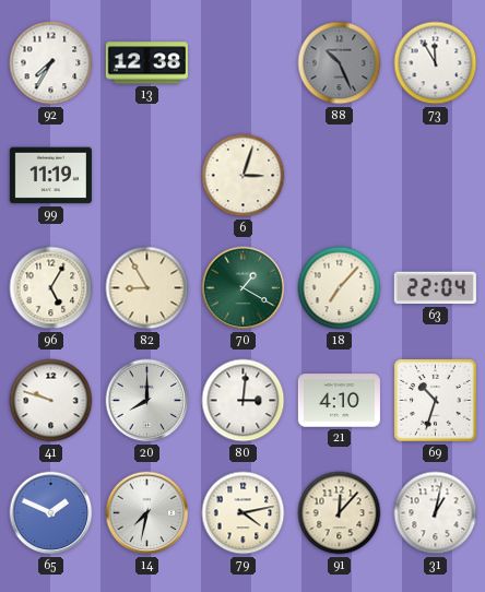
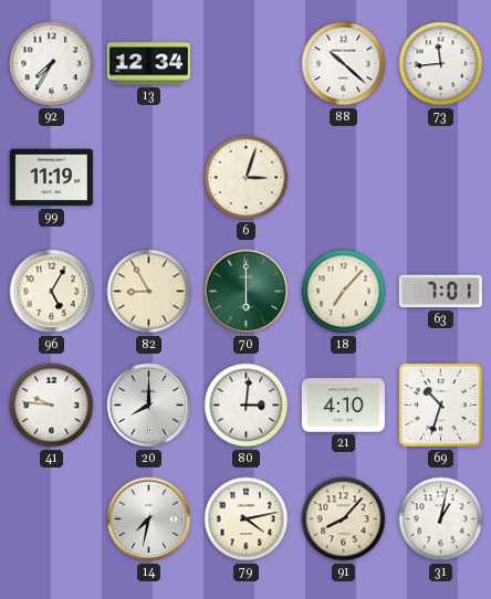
13: 12:38 -> 12:34
88: 10:26 -> 10:22
88 dial: grey -> white
73: 11:55 -> 11:44
70: 1:20 -> 6:00
63: 22:04 -> 7:01
41: 9:48 -> 9:46
65: 1:49 -> none
91: 12:07 -> 8:07
